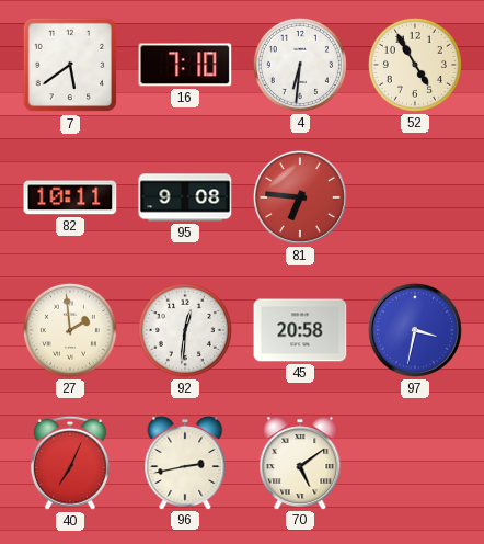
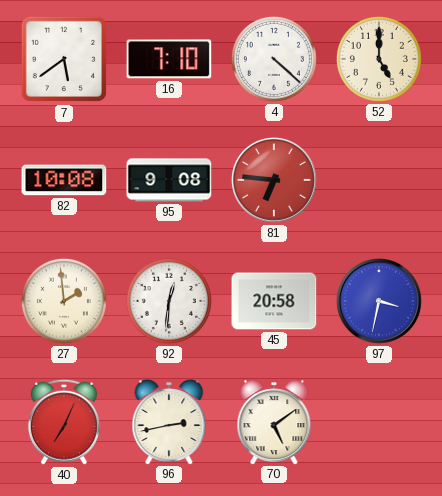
4: 6:31 -> 4:22
52: 4:55 -> 5:00
82: 10:11 -> 10:08
